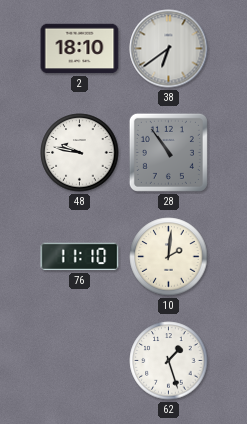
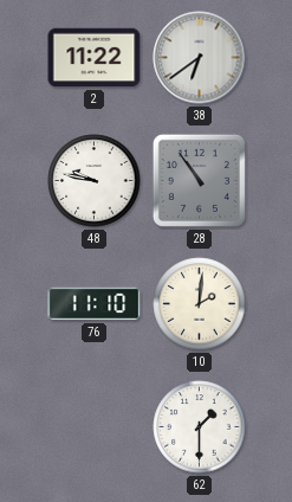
2: 18:10 -> 11:22
62: 1:27 -> 1:30
